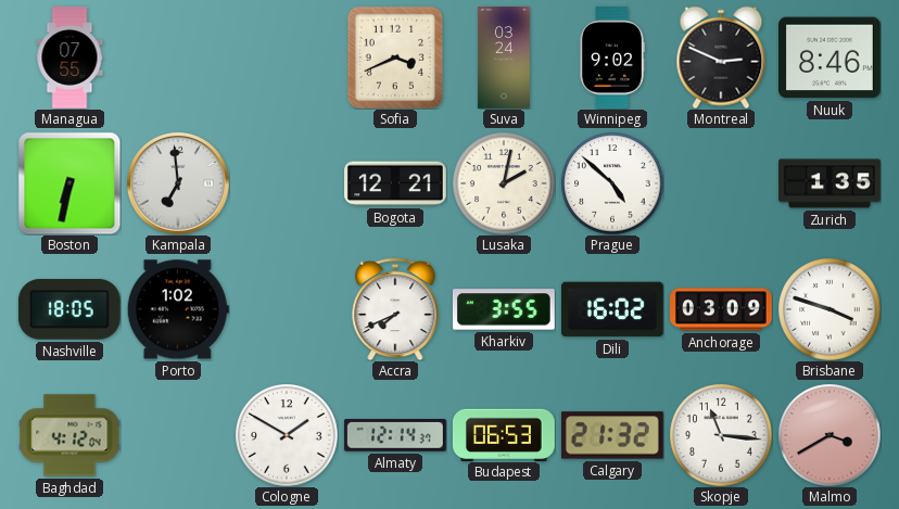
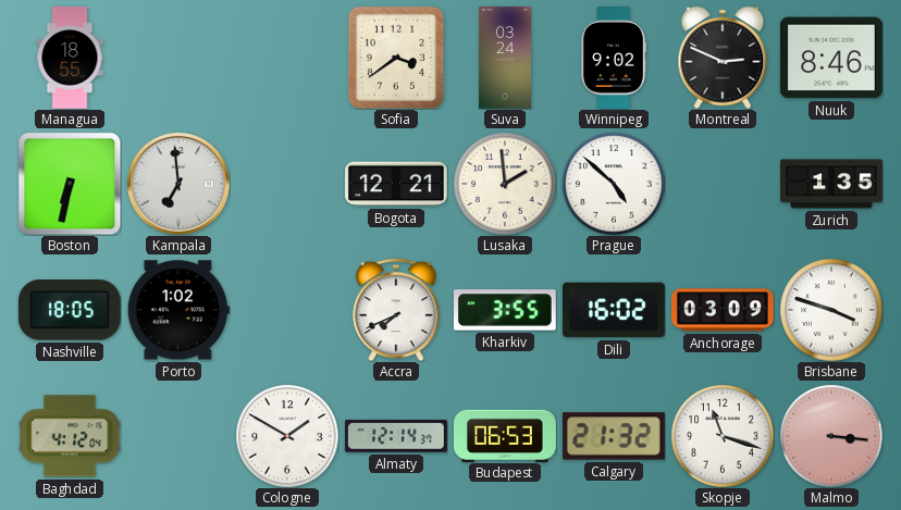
Managua: 07:55 -> 18:55
Sofia: 3:41 -> 3:39
Lusaka: 2:02 -> 1:59
Skopje: 11:16 -> 11:18
Malmo: 3:40 -> 3:16
